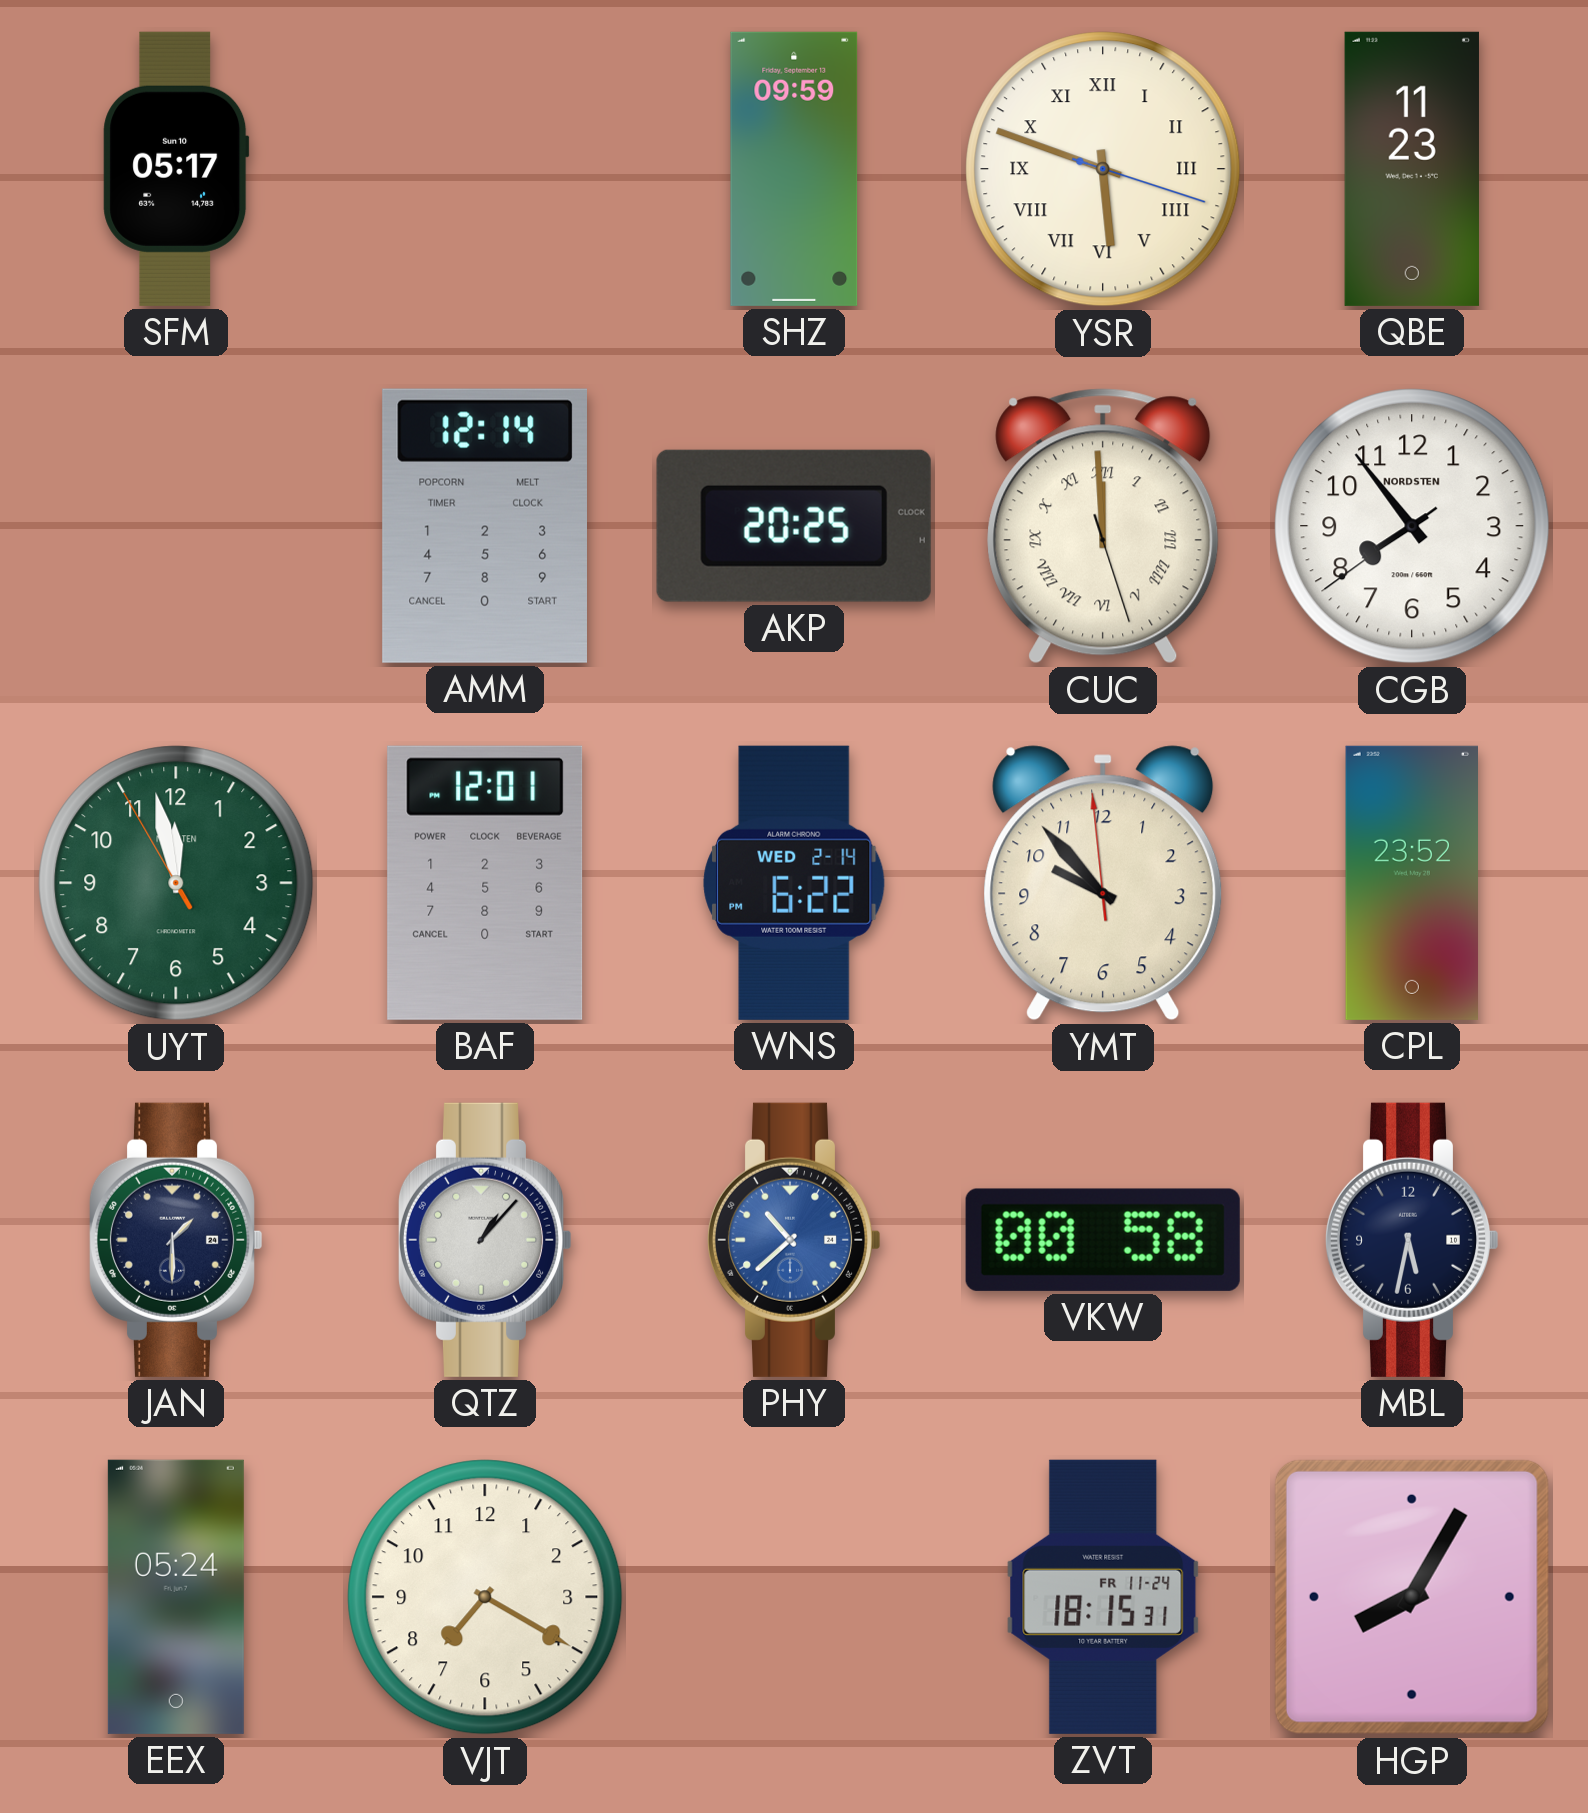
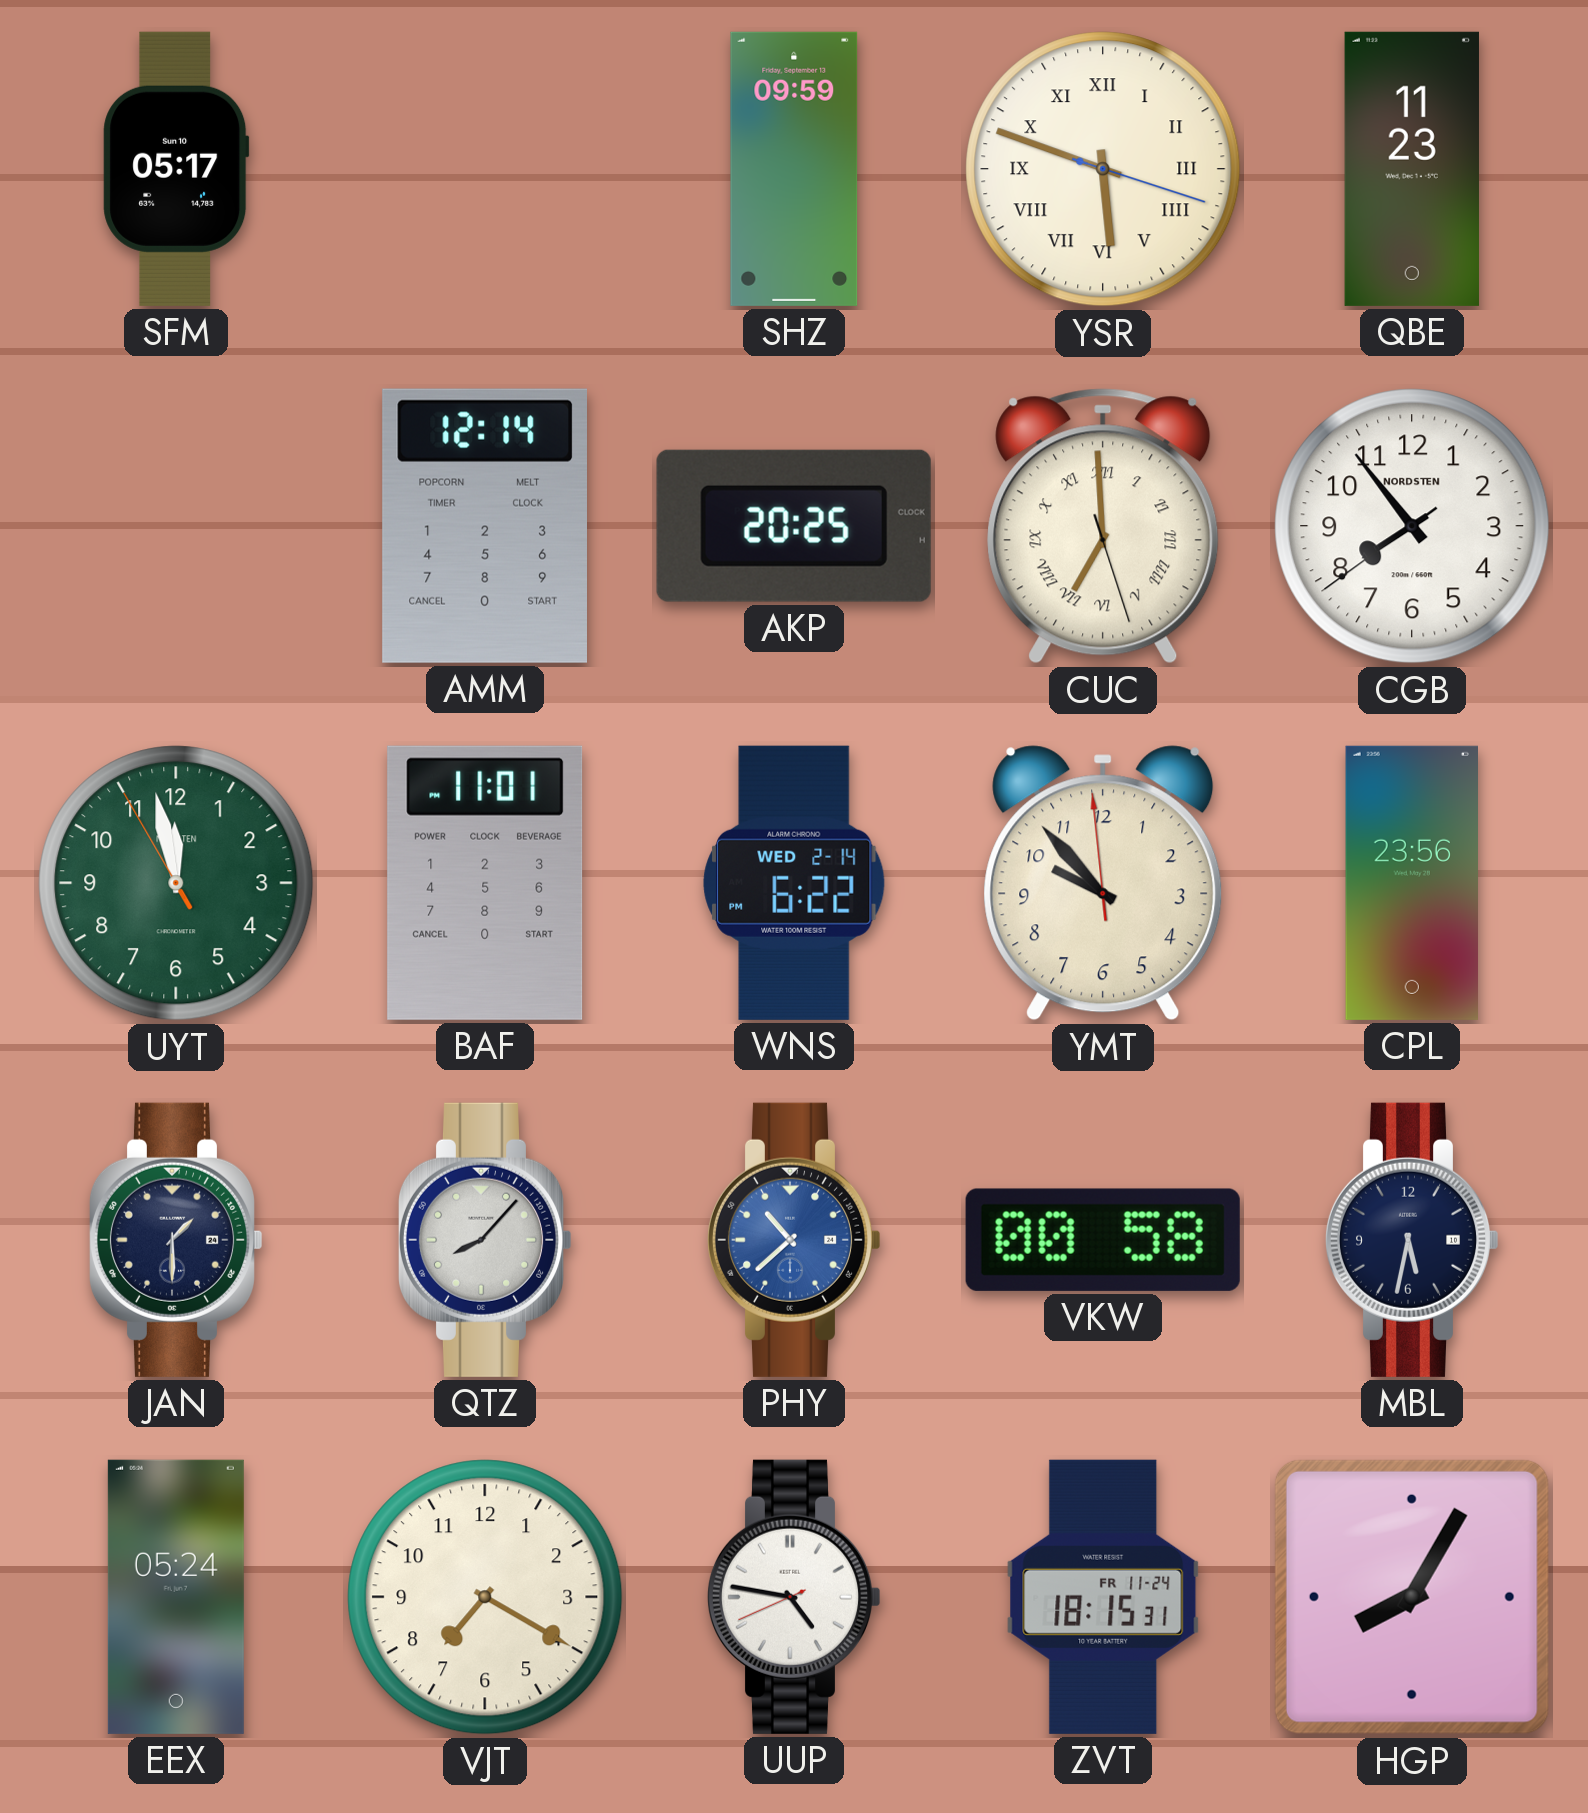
CUC: 11:59 -> 6:59
BAF: 12:01 -> 11:01
CPL: 23:52 -> 23:56
QTZ: 1:07 -> 8:07
UUP: none -> 4:46
